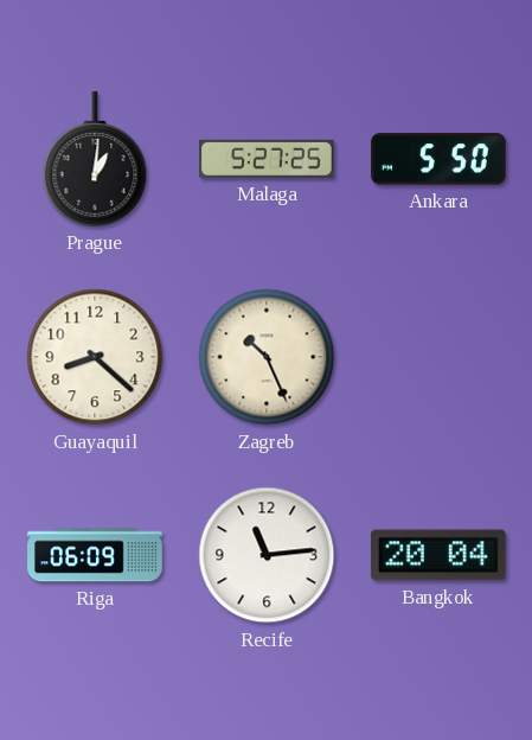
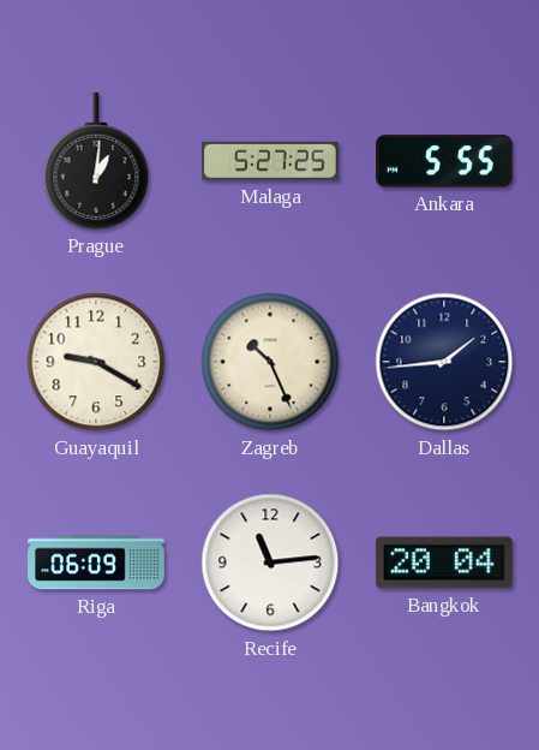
Ankara: 5:50 -> 5:55
Guayaquil: 8:22 -> 9:20
Dallas: none -> 1:44
